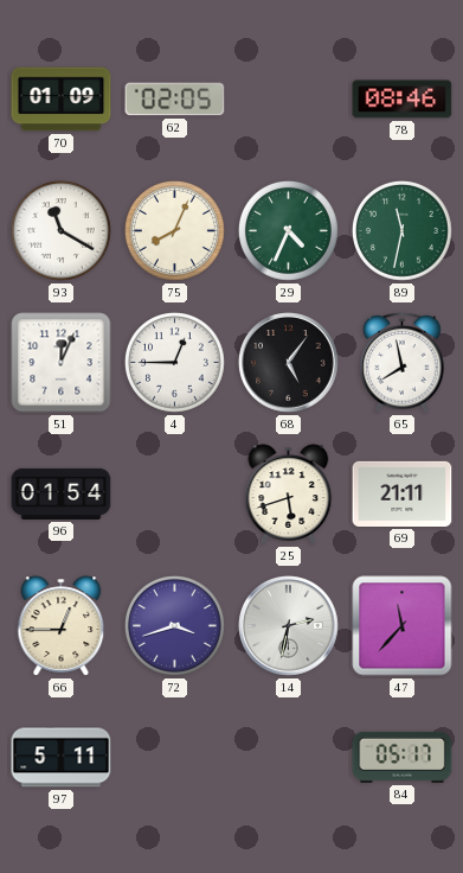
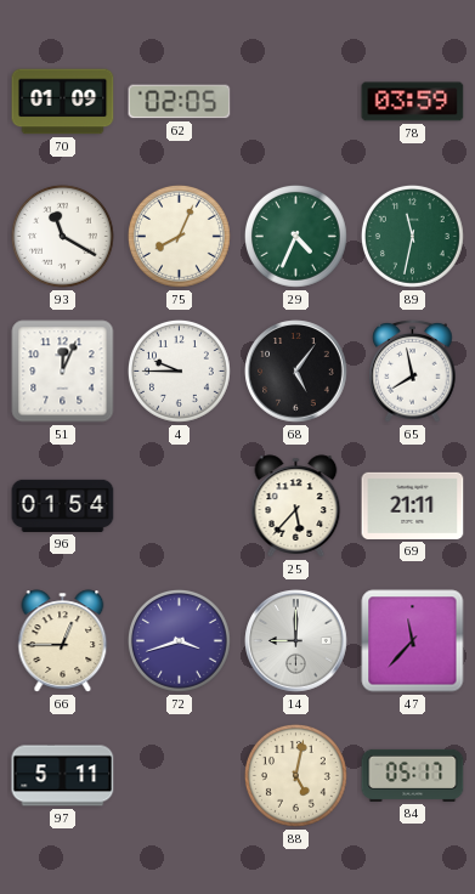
78: 08:46 -> 03:59
4: 12:45 -> 9:45
25: 5:42 -> 5:37
14: 2:32 -> 9:00
88: none -> 5:02
